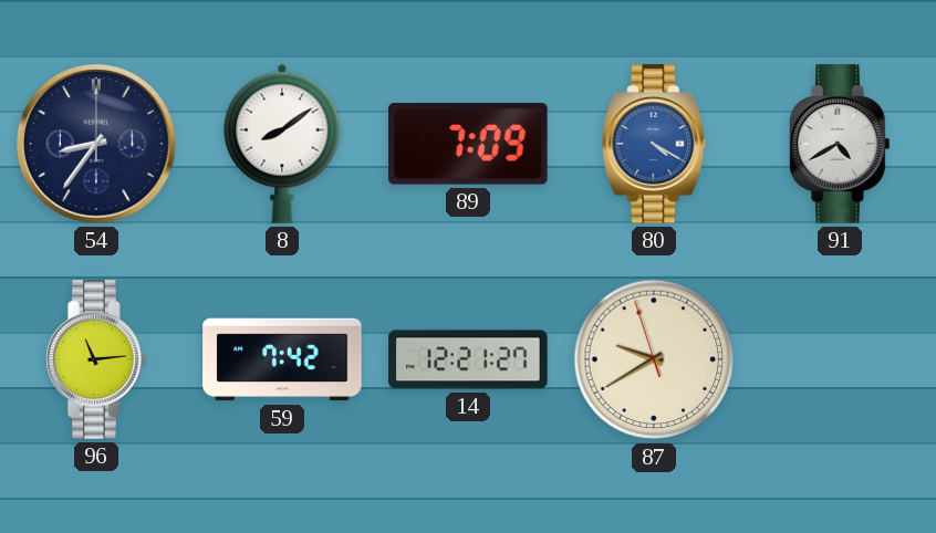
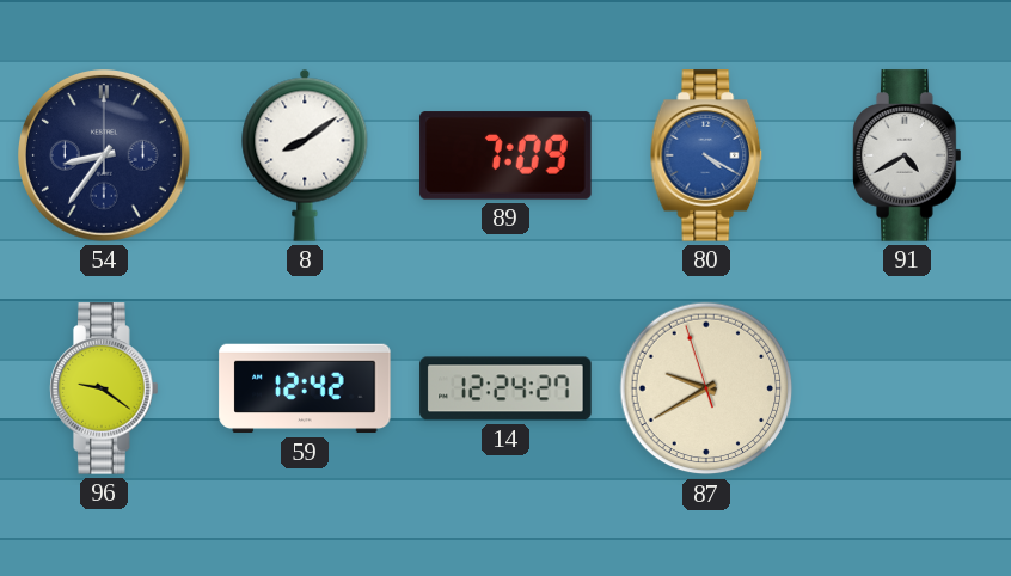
96: 11:14 -> 9:21
59: 7:42 -> 12:42
14: 12:21 -> 12:24
